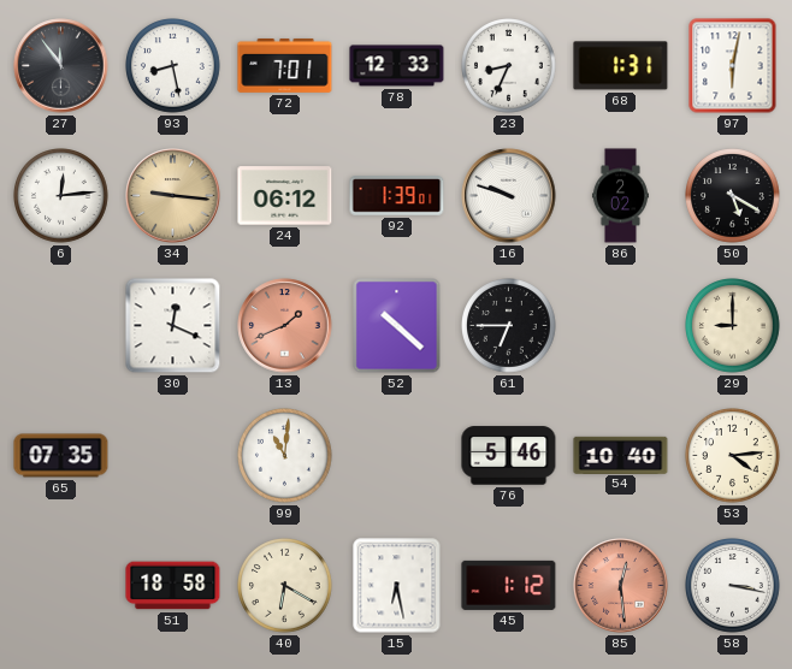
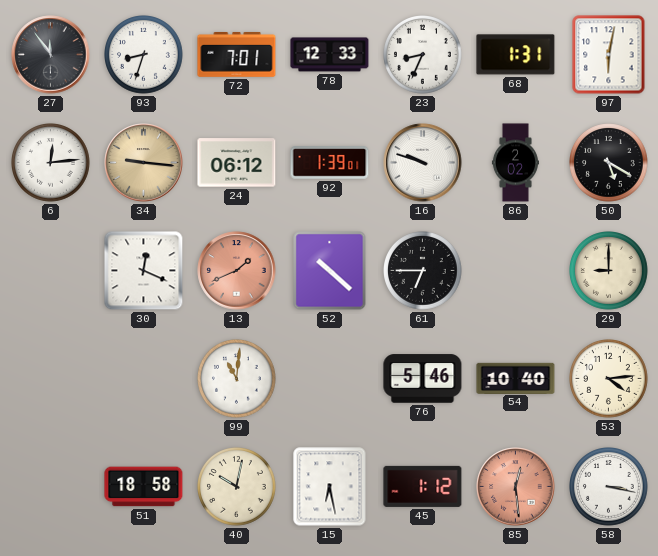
93: 8:28 -> 8:33
65: 07:35 -> none
40: 6:20 -> 10:02
